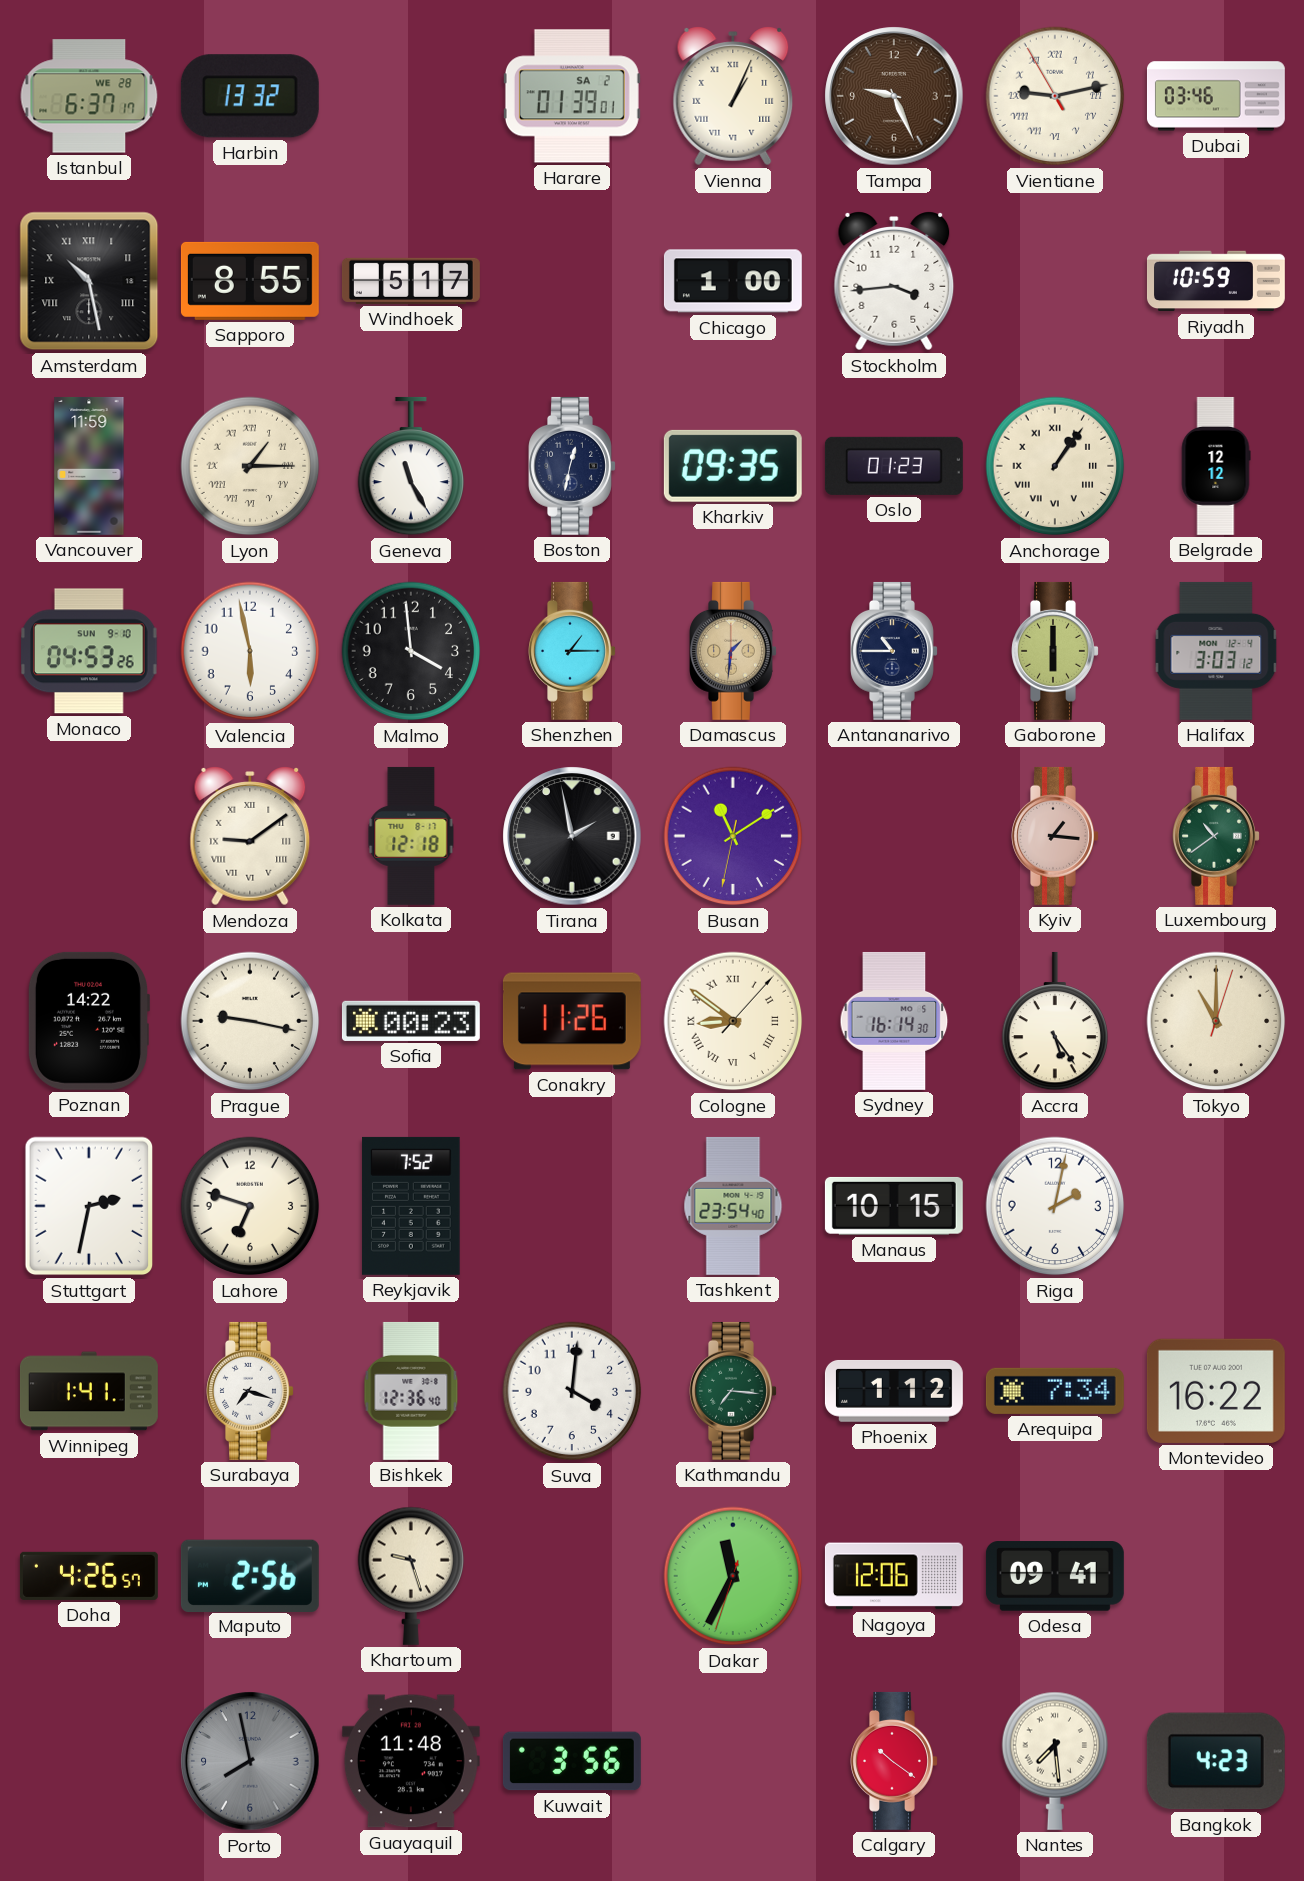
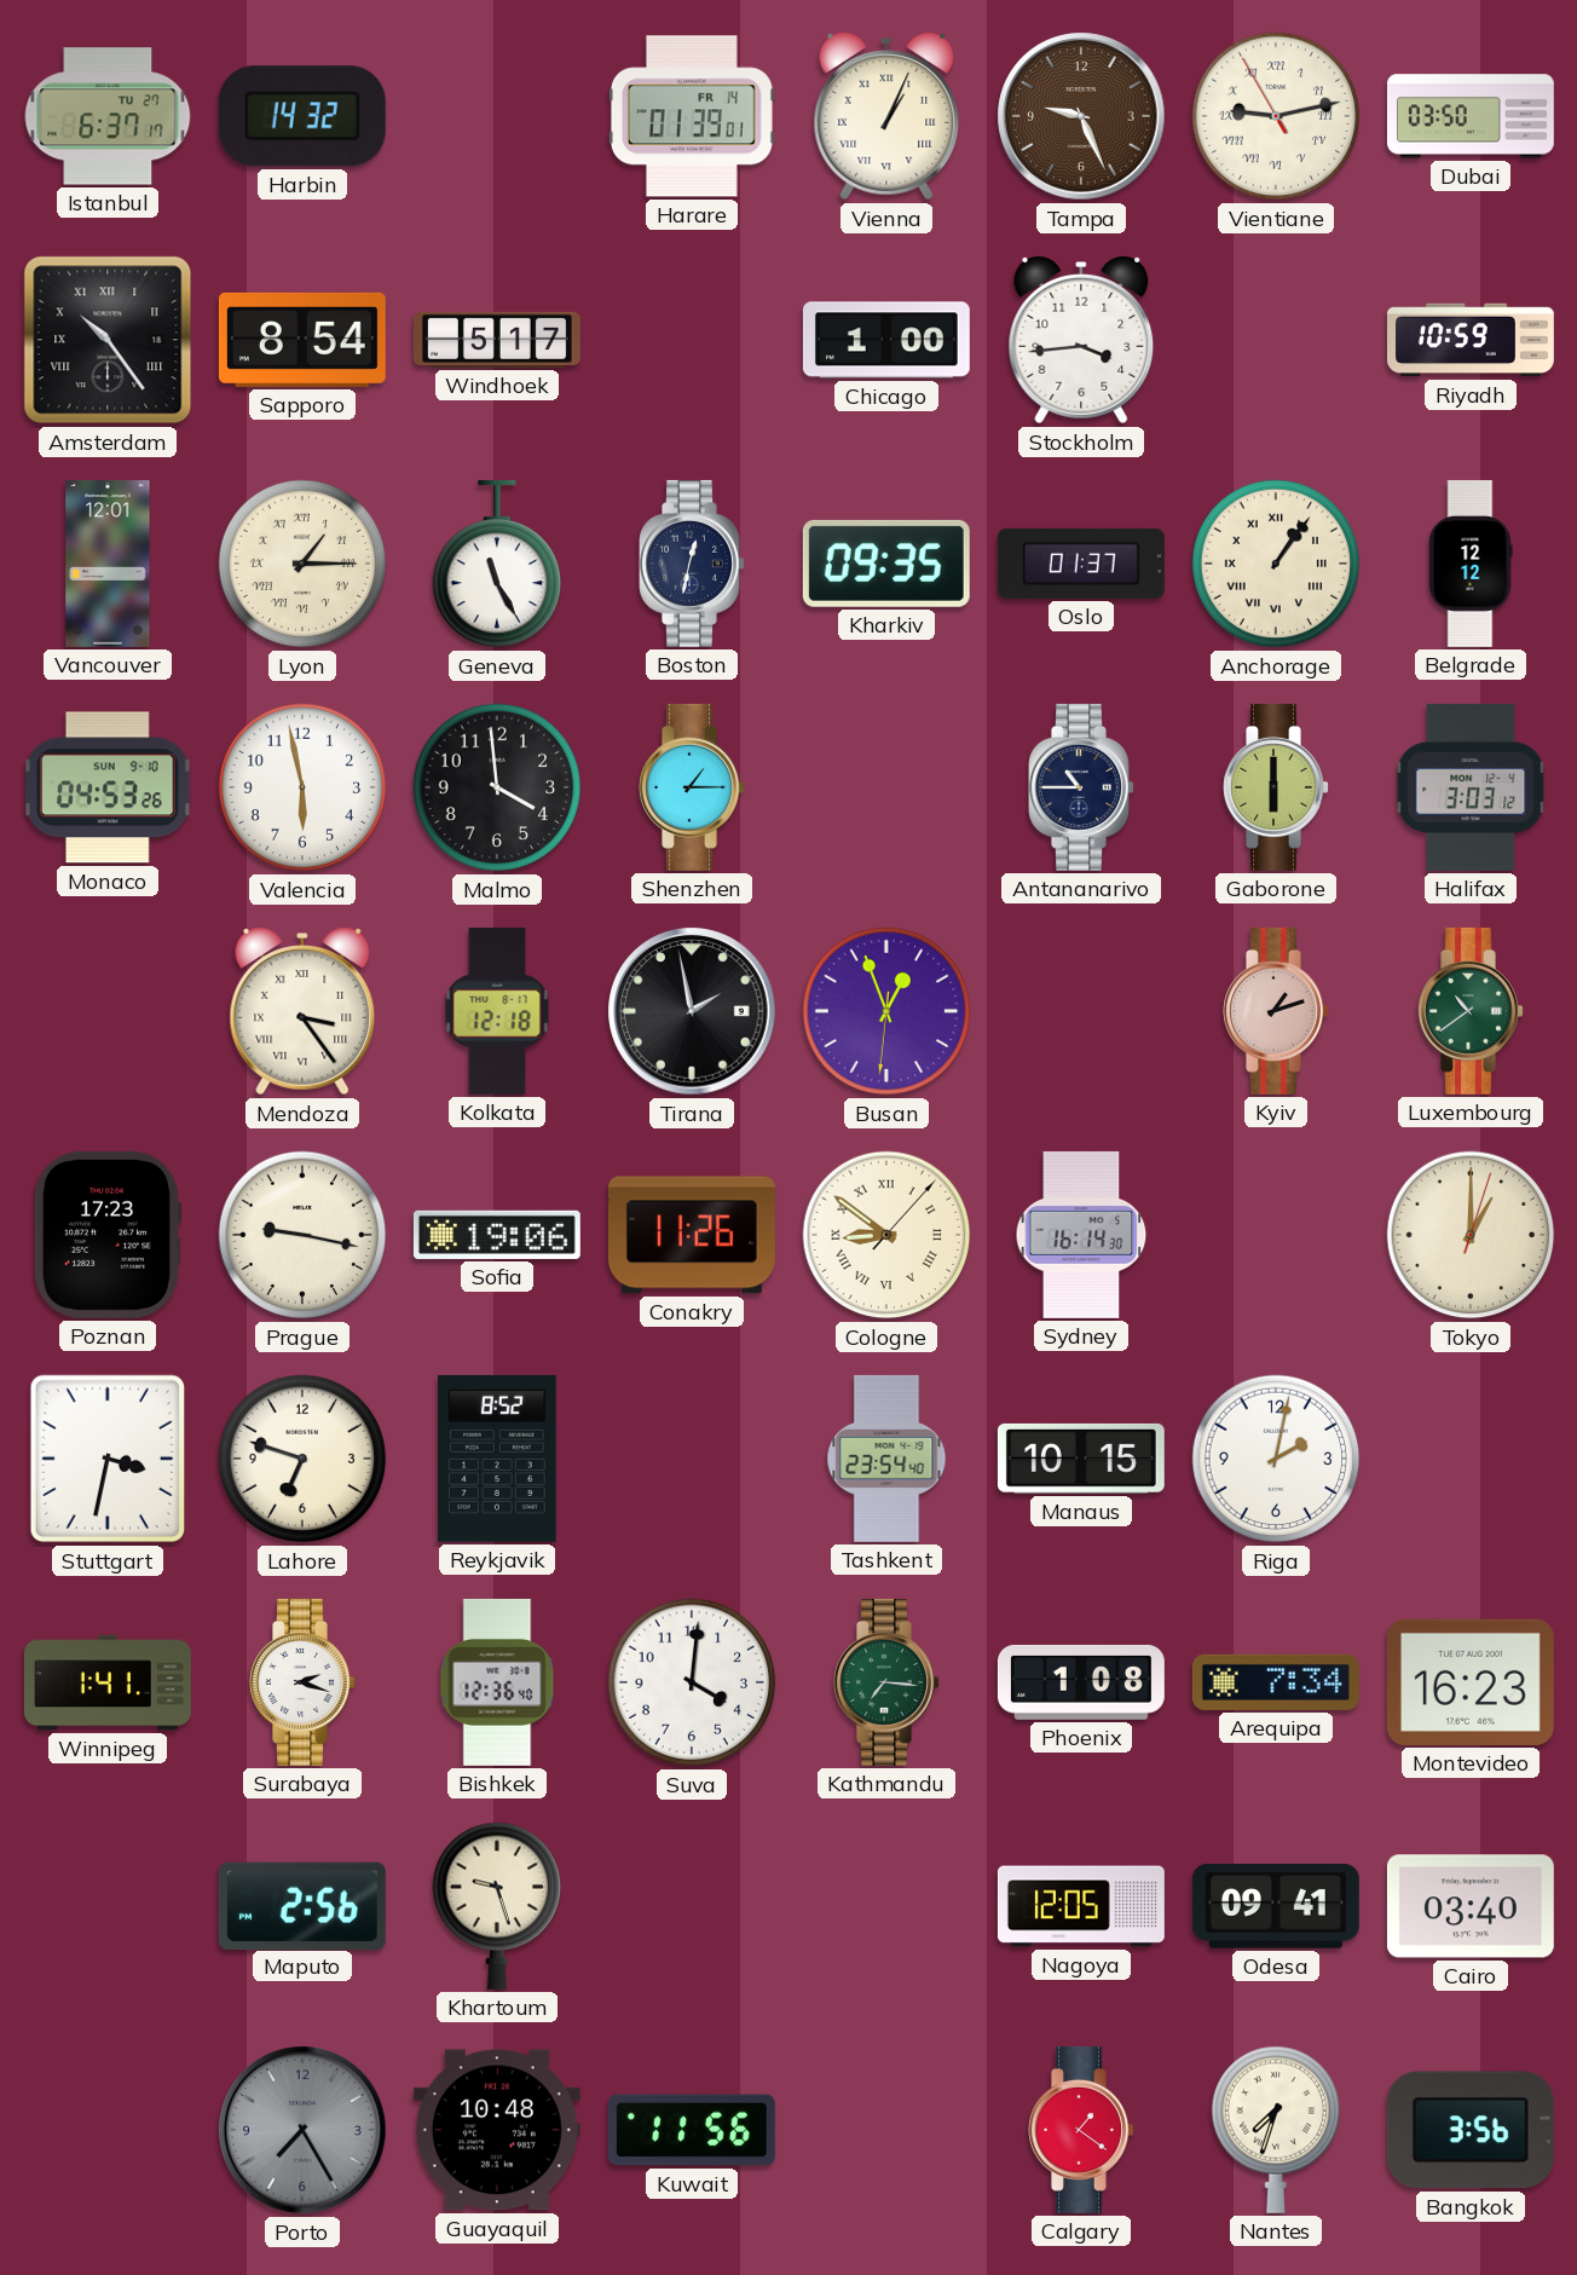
Istanbul date: WE 28 -> TU 27
Harbin: 13:32 -> 14:32
Harare date: SA 2 -> FR 14
Dubai: 03:46 -> 03:50
Amsterdam: 10:28 -> 10:24
Sapporo: 8:55 -> 8:54
Vancouver: 11:59 -> 12:01
Oslo: 01:23 -> 01:37
Damascus: 1:31 -> none
Mendoza: 9:09 -> 3:24
Busan: 11:09 -> 12:56
Kyiv: 1:16 -> 1:12
Poznan: 14:22 -> 17:23
Sofia: 00:23 -> 19:06
Accra: 5:24 -> none
Tokyo: 11:00 -> 1:00
Stuttgart: 2:32 -> 3:32
Reykjavik: 7:52 -> 8:52
Surabaya: 7:18 -> 2:18
Phoenix: 1:12 -> 1:08
Montevideo: 16:22 -> 16:23
Doha: 4:26 -> none
Dakar: 11:34 -> none
Nagoya: 12:06 -> 12:05
Cairo: none -> 03:40
Porto: 7:58 -> 7:25
Guayaquil: 11:48 -> 10:48
Kuwait: 3:56 -> 11:56
Calgary: 10:21 -> 1:21
Nantes: 7:29 -> 7:33
Bangkok: 4:23 -> 3:56
